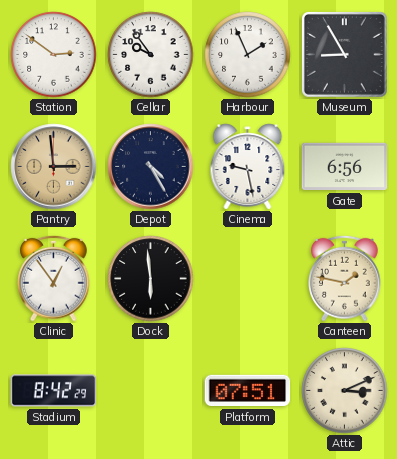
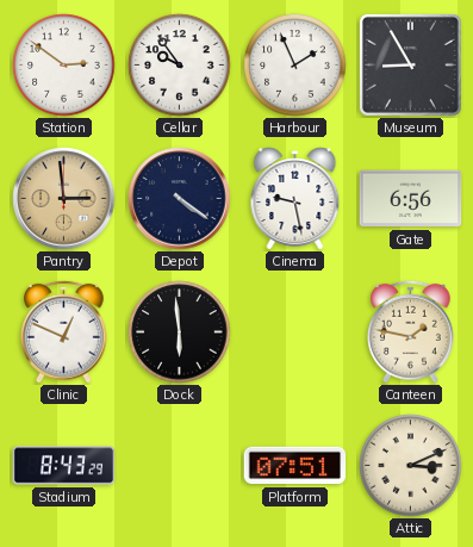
Depot: 4:25 -> 4:21
Clinic: 12:54 -> 12:49
Stadium: 8:42 -> 8:43
